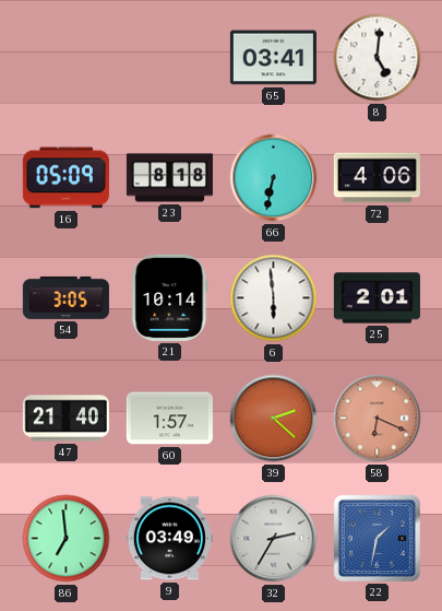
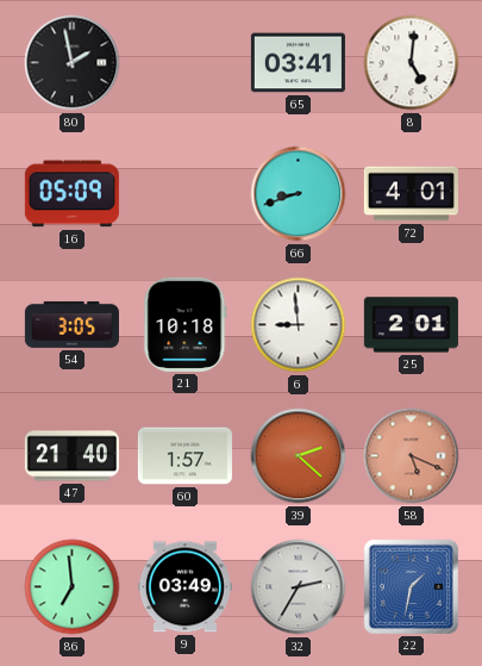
80: none -> 1:58
23: 8:18 -> none
66: 6:32 -> 8:42
72: 4:06 -> 4:01
21: 10:14 -> 10:18
6: 5:59 -> 8:59
58: 6:19 -> 5:19
